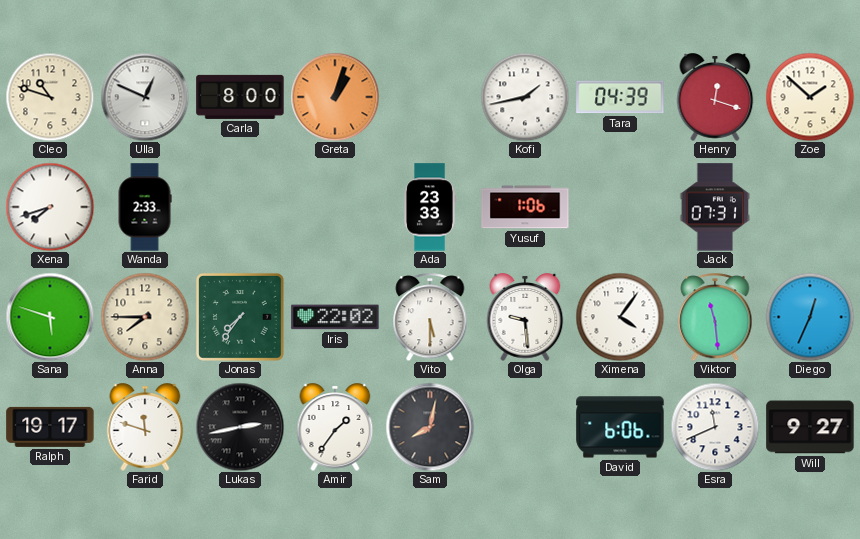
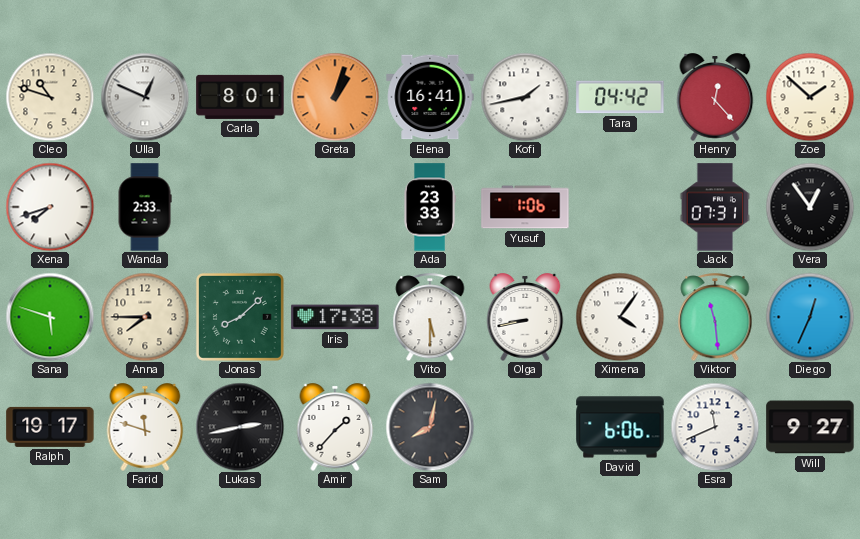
Carla: 8:00 -> 8:01
Elena: none -> 16:41
Tara: 04:39 -> 04:42
Henry: 12:18 -> 12:23
Vera: none -> 12:54
Jonas: 7:36 -> 8:08
Iris: 22:02 -> 17:38
Olga: 9:29 -> 8:43
Amir: 1:36 -> 1:37
